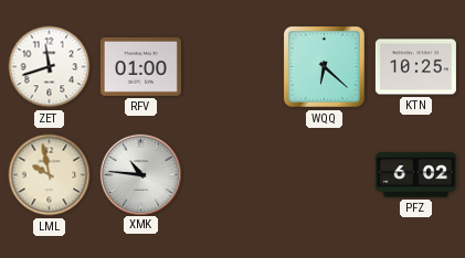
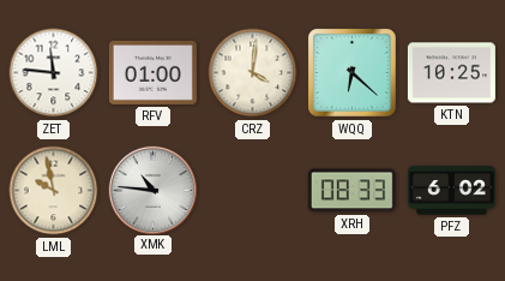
ZET: 11:42 -> 11:46
CRZ: none -> 4:01
XRH: none -> 08:33
